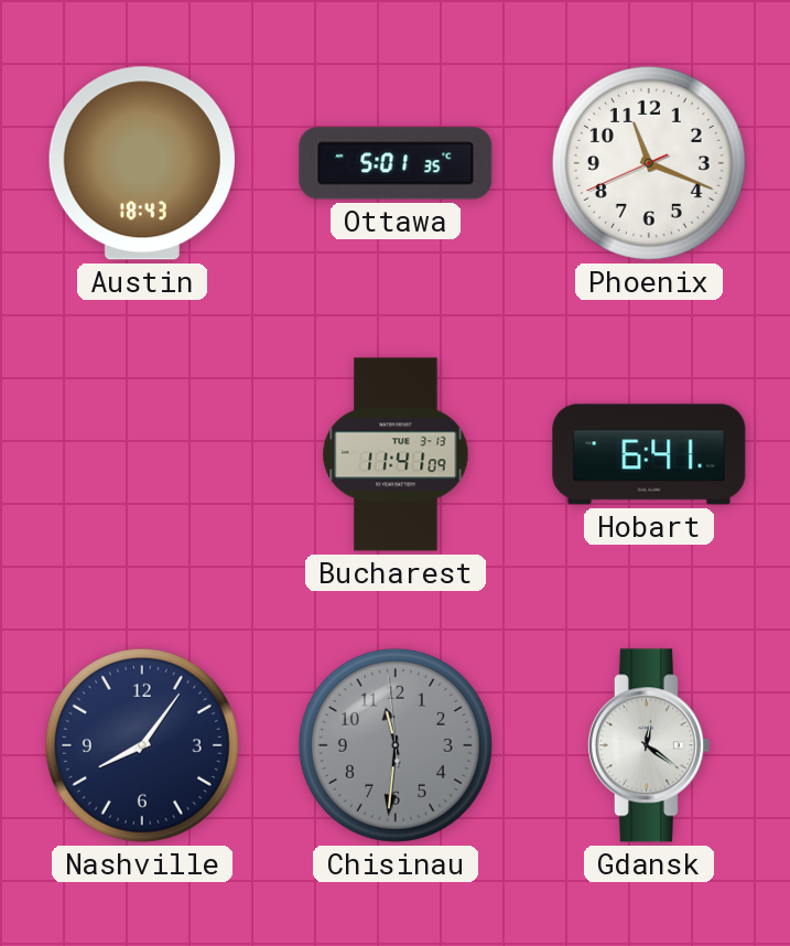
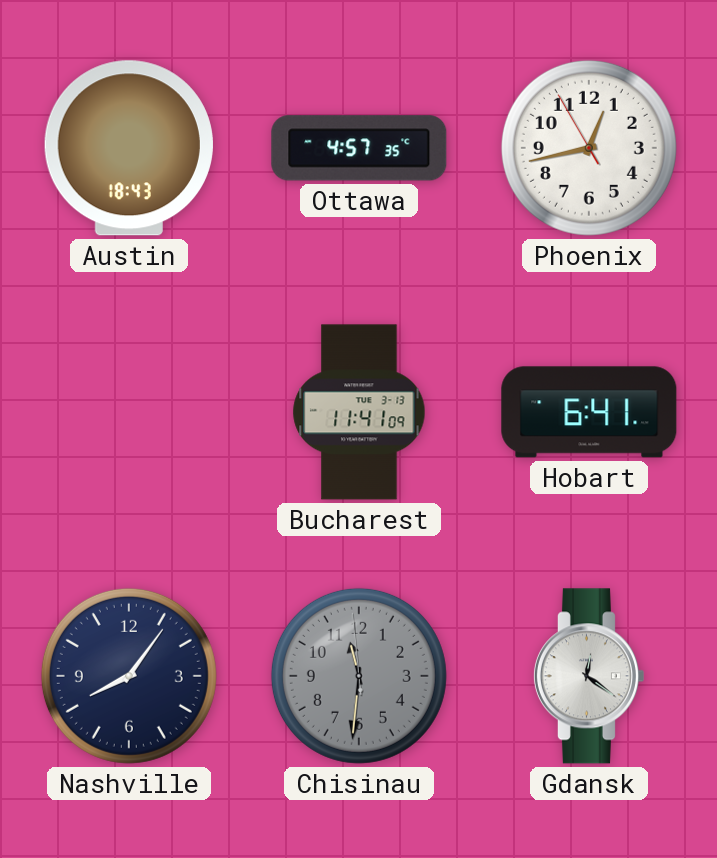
Ottawa: 5:01 -> 4:57
Phoenix: 11:18 -> 12:42
